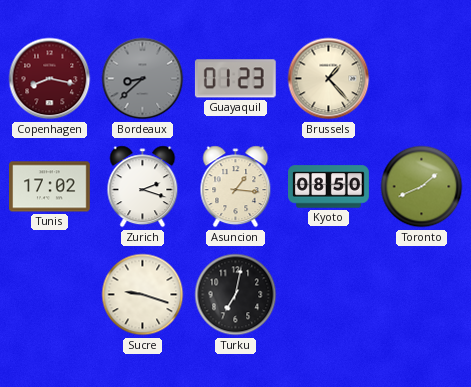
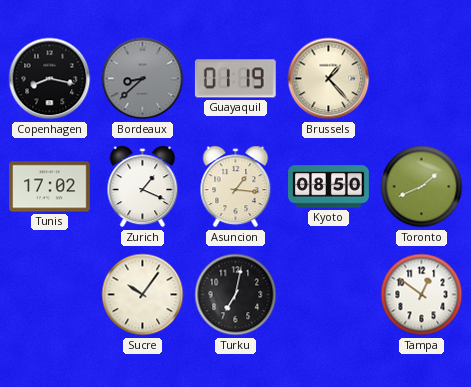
Copenhagen dial: burgundy -> black
Guayaquil: 01:23 -> 01:19
Zurich: 2:18 -> 1:19
Sucre: 9:18 -> 10:06
Tampa: none -> 12:51
